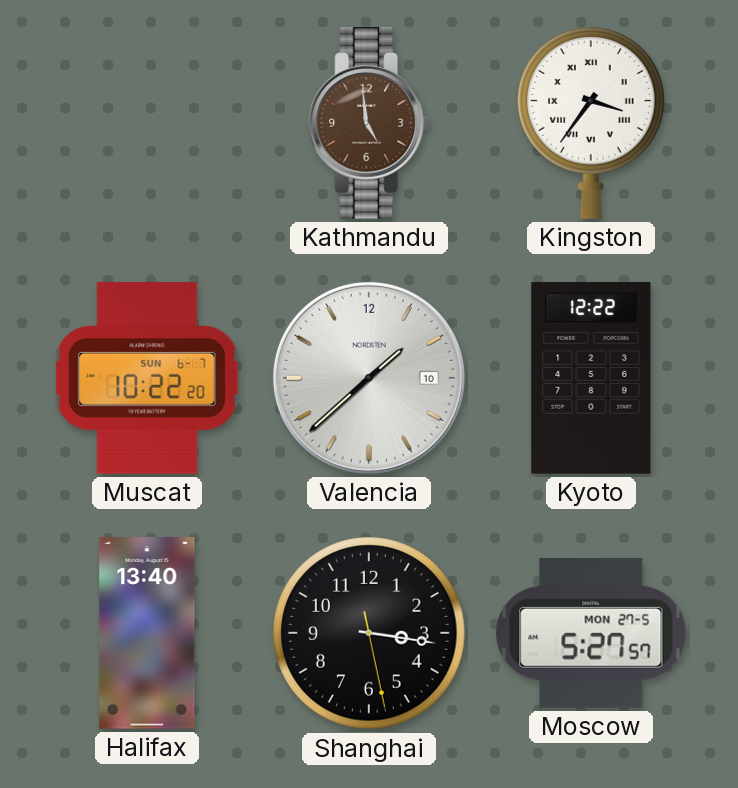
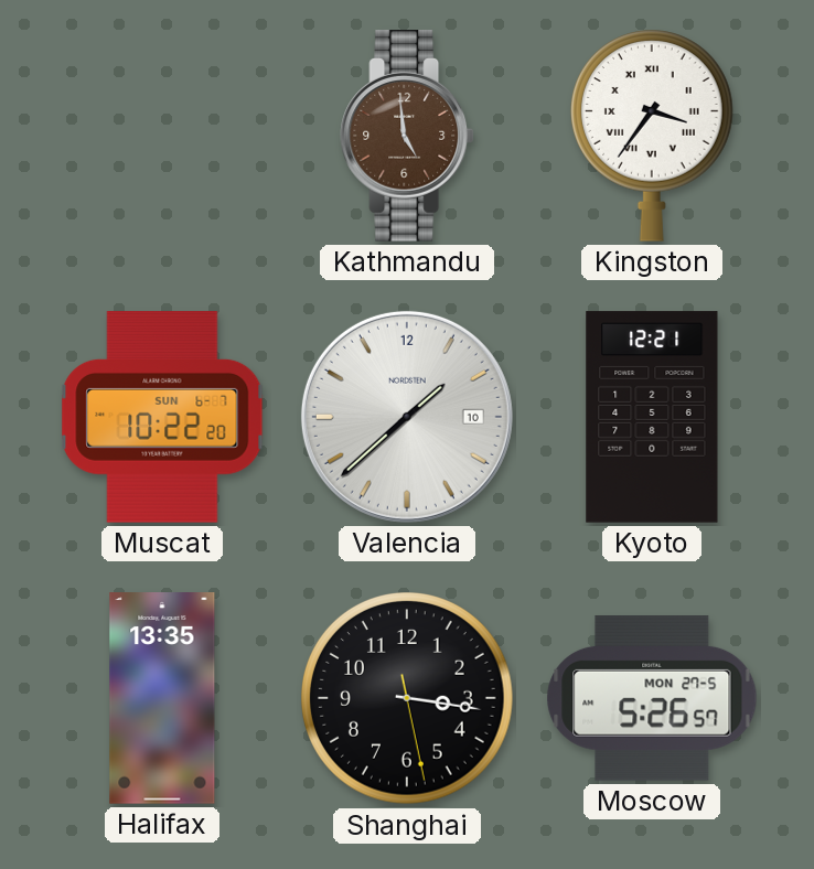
Kyoto: 12:22 -> 12:21
Halifax: 13:40 -> 13:35
Moscow: 5:27 -> 5:26
